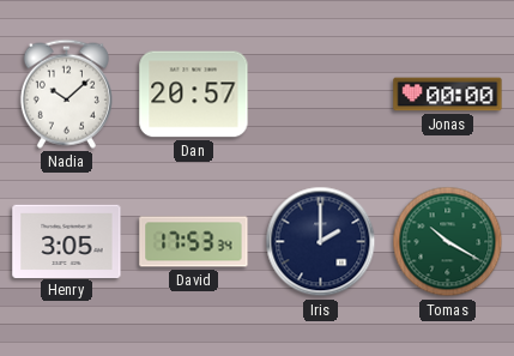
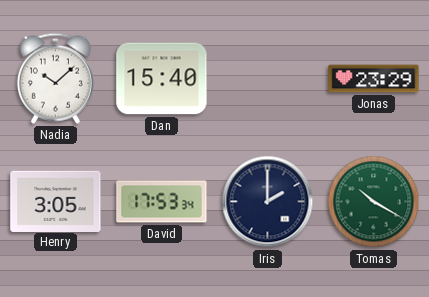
Dan: 20:57 -> 15:40
Jonas: 00:00 -> 23:29
